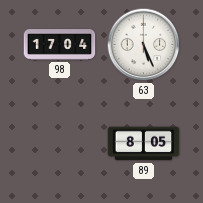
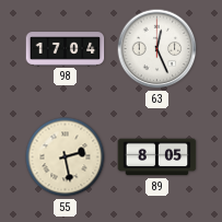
63: 5:26 -> 12:26
55: none -> 2:28
